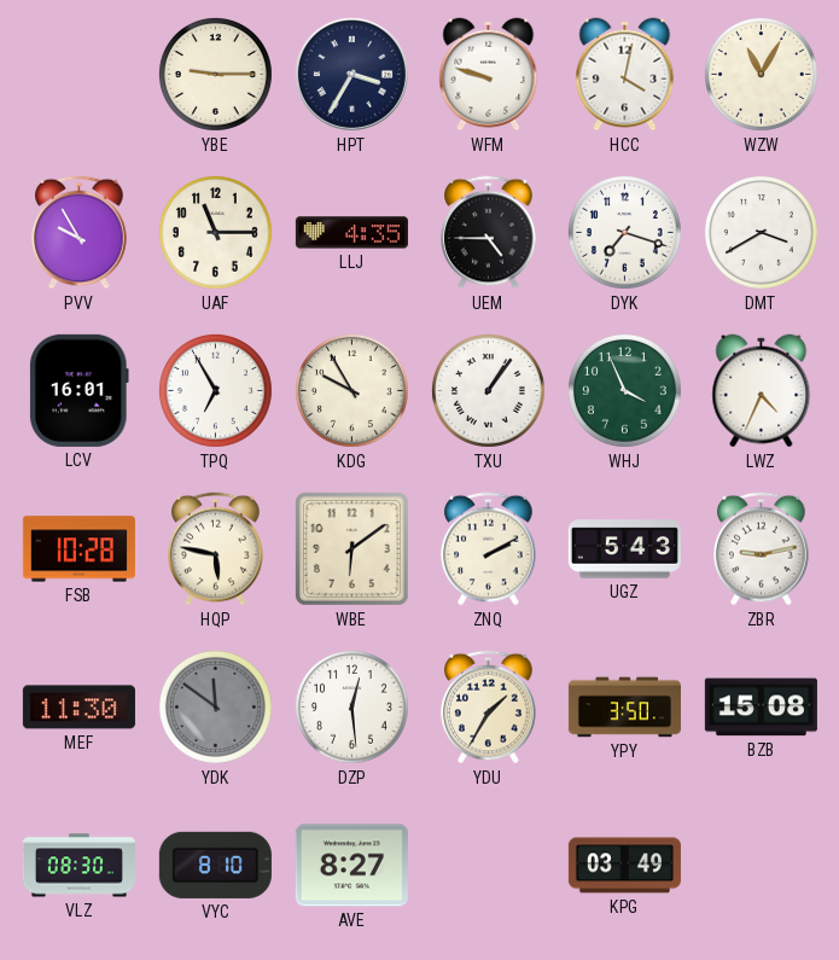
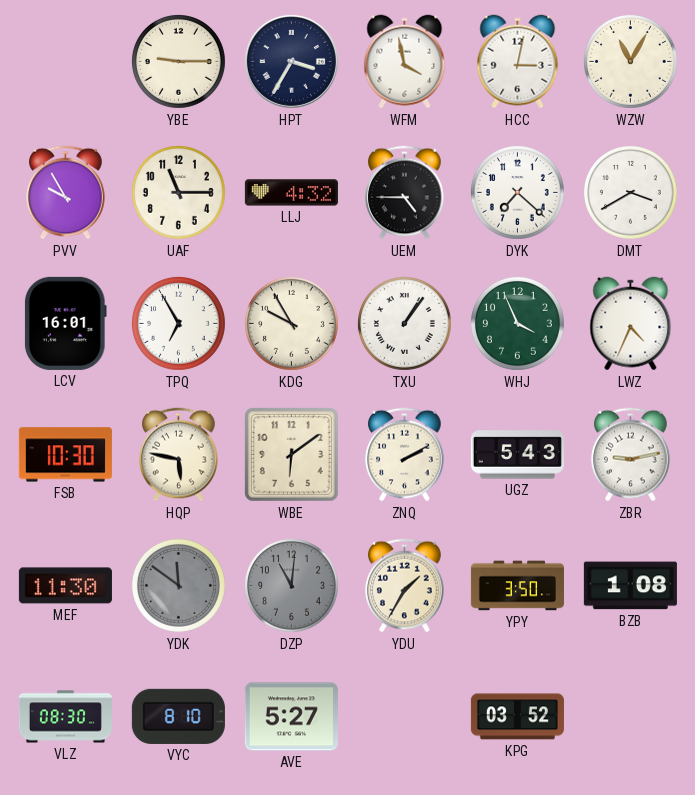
WFM: 9:48 -> 3:58
HCC: 4:02 -> 3:02
LLJ: 4:35 -> 4:32
DYK: 7:18 -> 7:22
FSB: 10:28 -> 10:30
DZP: 12:29 -> 11:01
DZP dial: white -> grey
BZB: 15:08 -> 1:08
AVE: 8:27 -> 5:27
KPG: 03:49 -> 03:52
